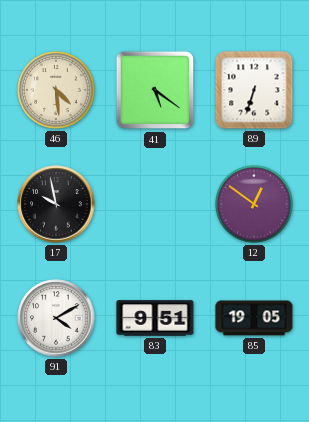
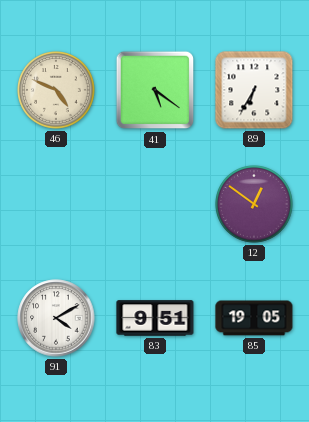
46: 4:29 -> 4:49
89: 6:33 -> 6:35
17: 9:58 -> none
